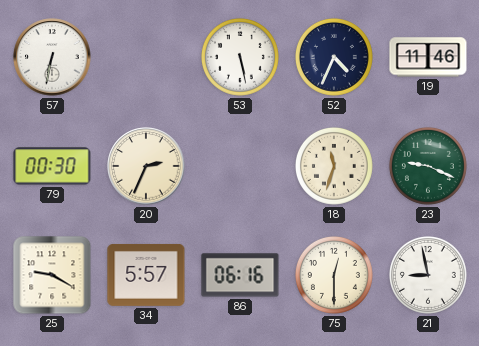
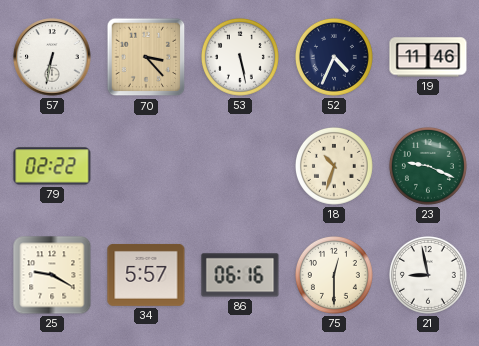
70: none -> 3:23
79: 00:30 -> 02:22
20: 2:34 -> none
18: 11:33 -> 10:33
